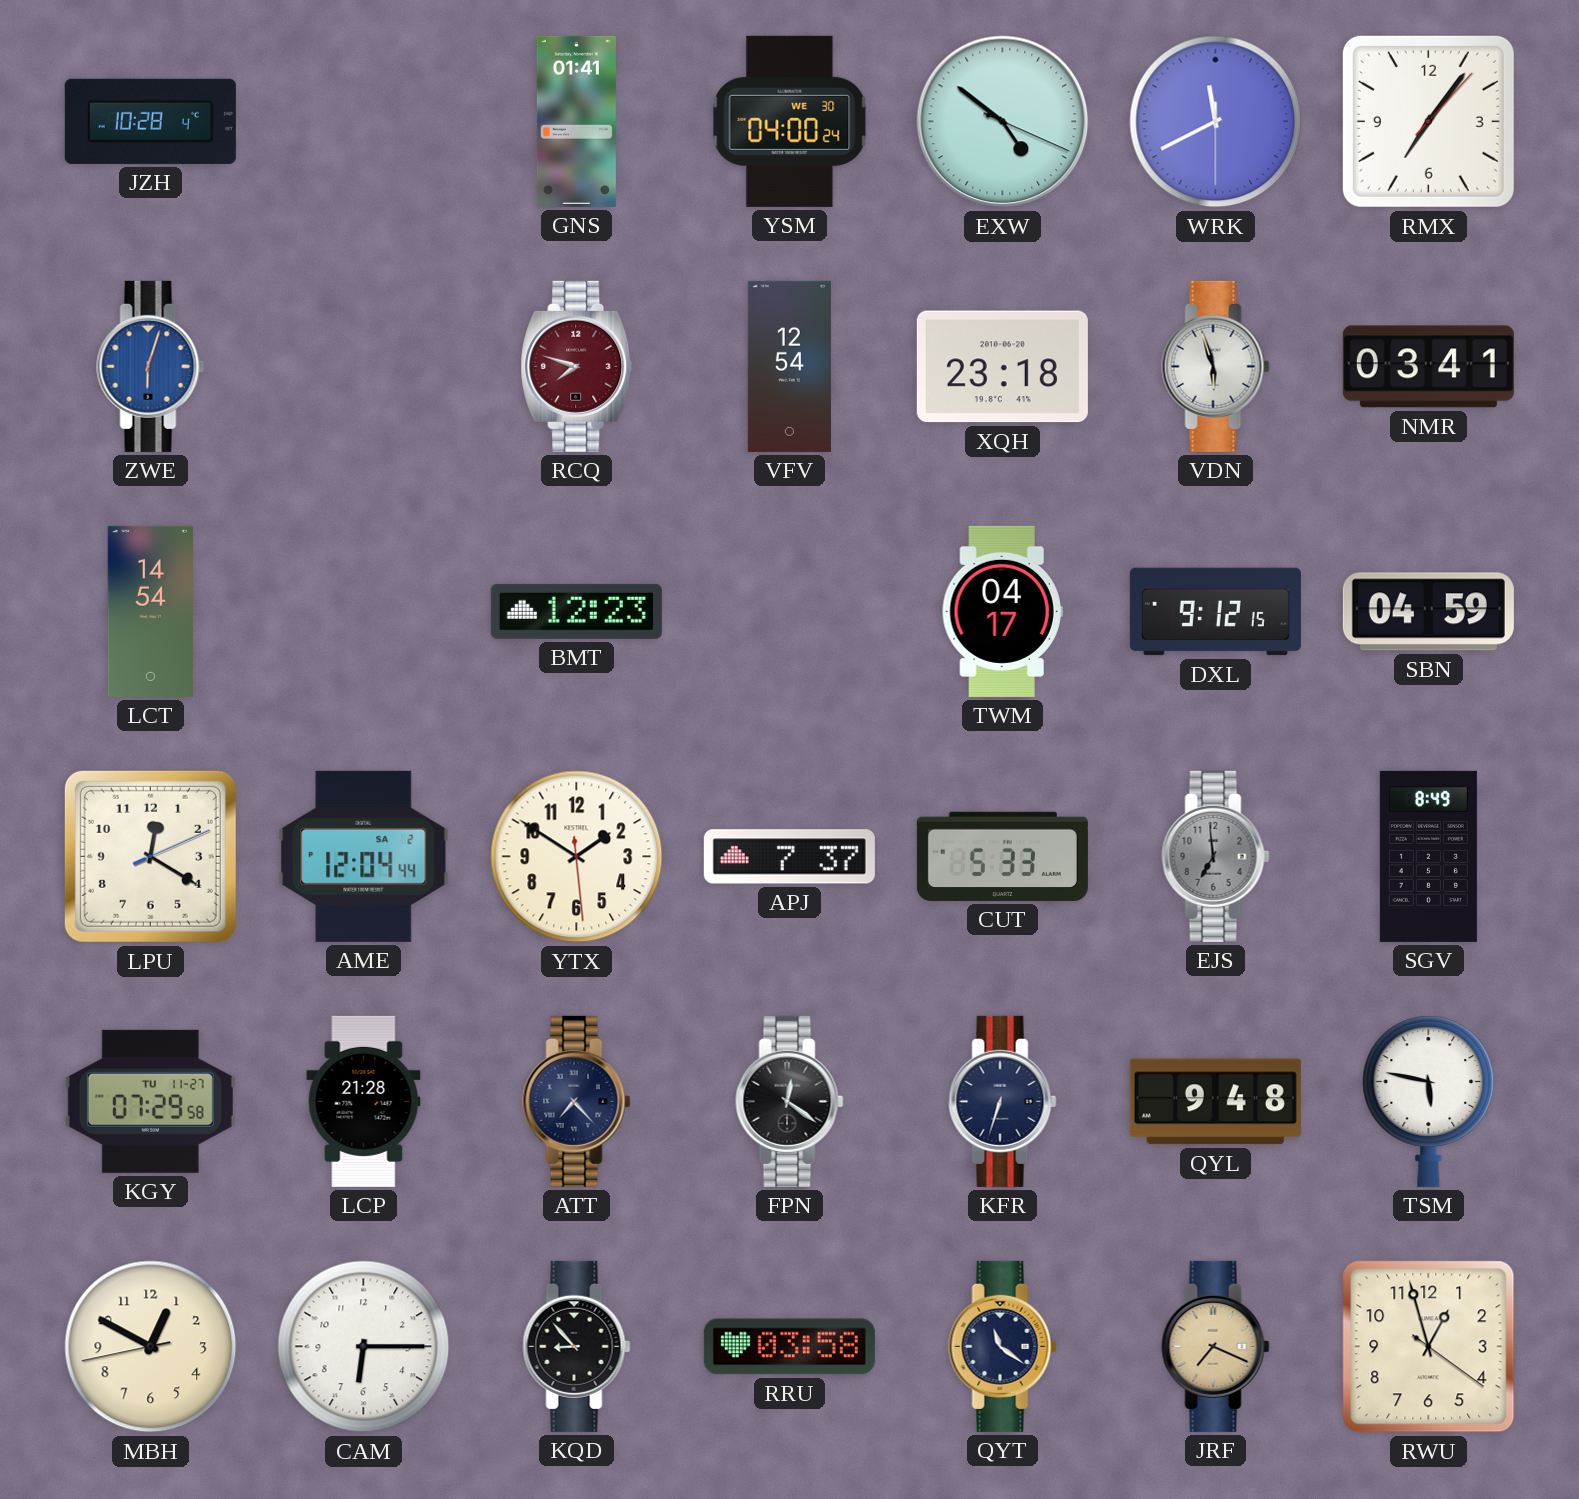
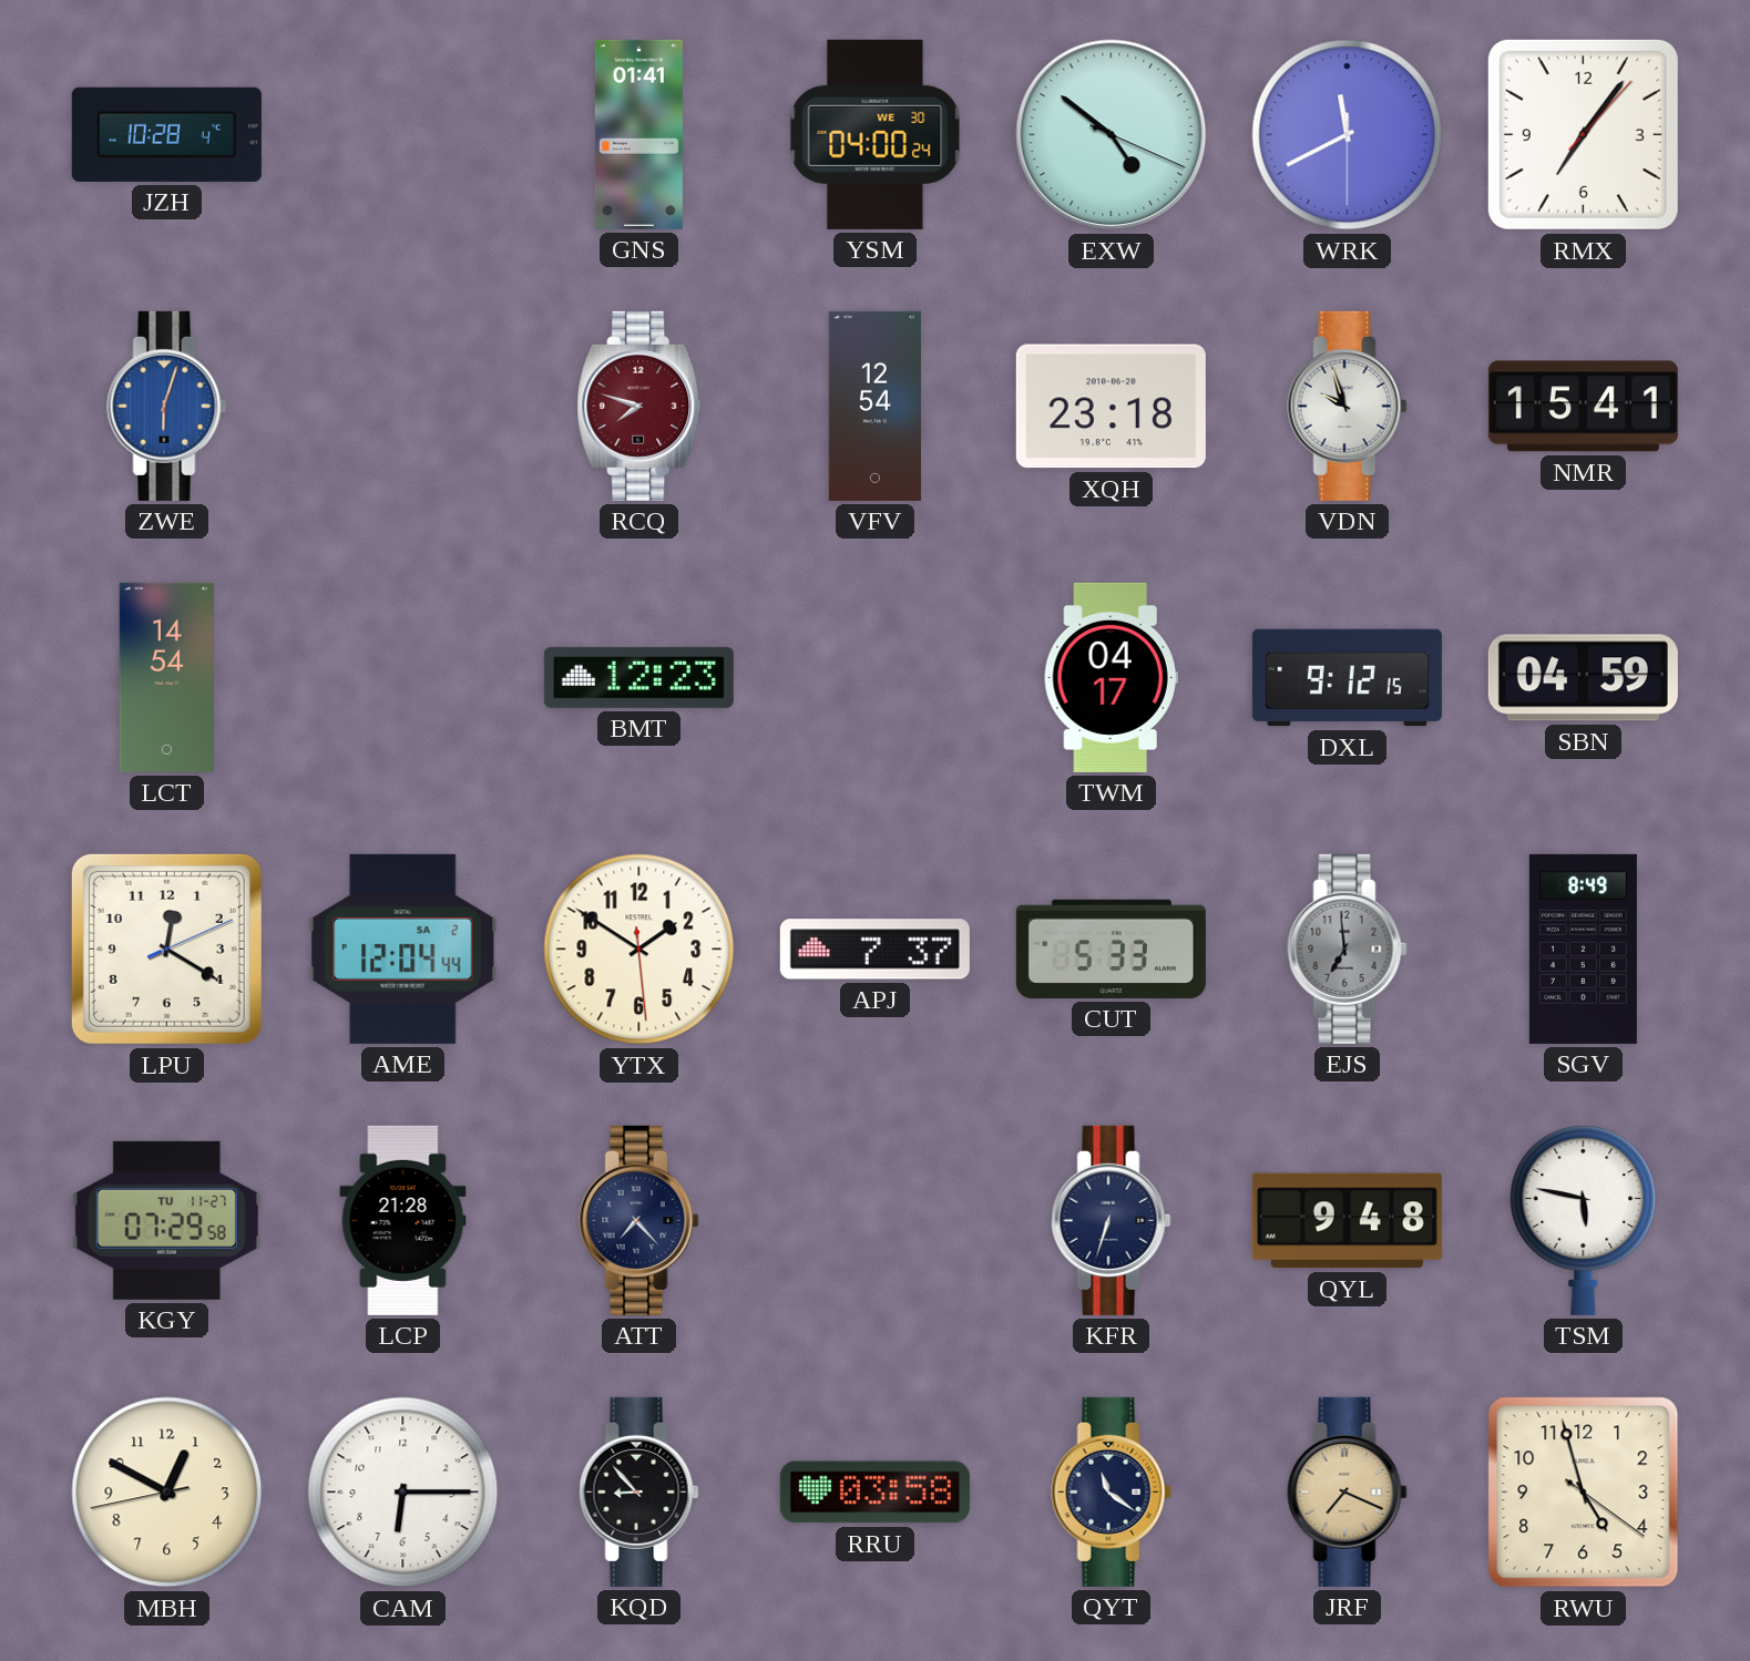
VDN: 5:57 -> 9:57
NMR: 03:41 -> 15:41
FPN: 12:21 -> none
RWU: 12:57 -> 4:57
